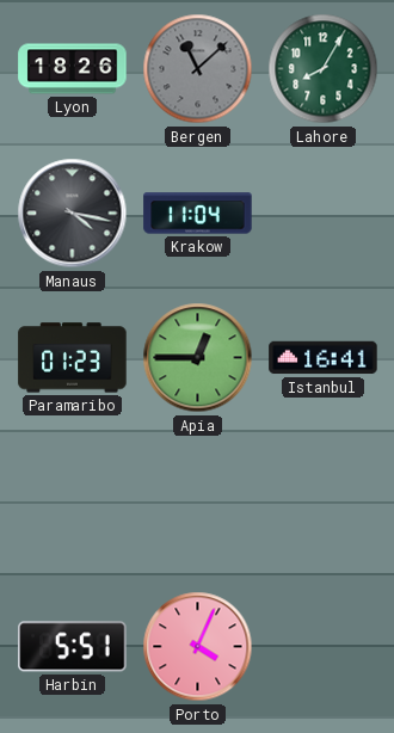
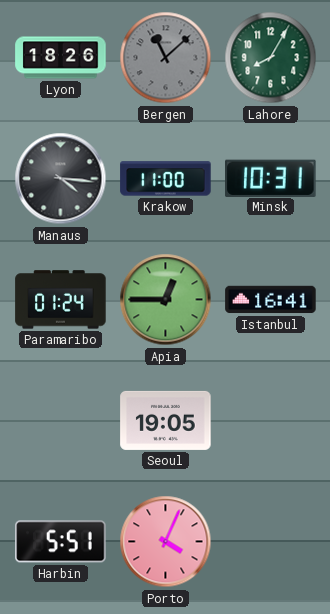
Manaus: 4:17 -> 4:16
Krakow: 11:04 -> 11:00
Minsk: none -> 10:31
Paramaribo: 01:23 -> 01:24
Seoul: none -> 19:05
